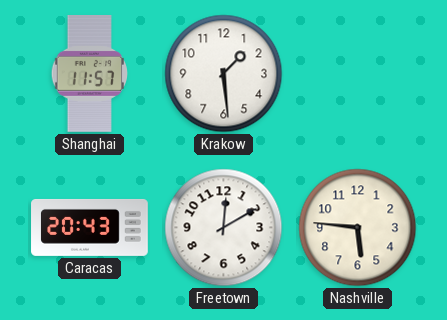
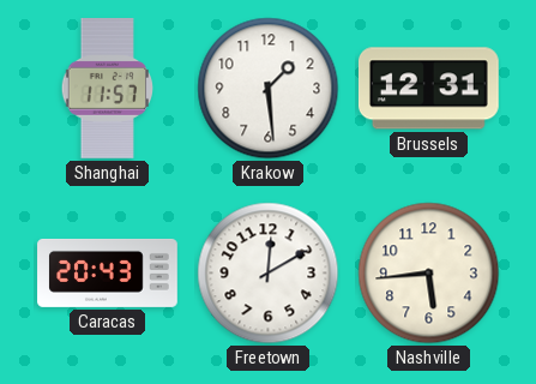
Brussels: none -> 12:31
Nashville: 5:46 -> 5:44
